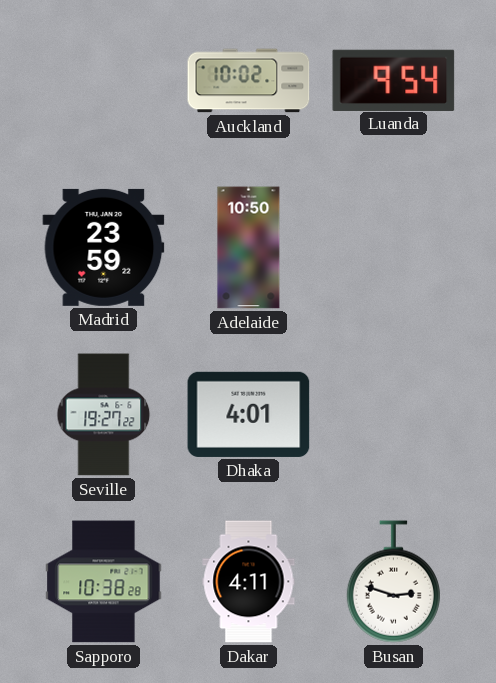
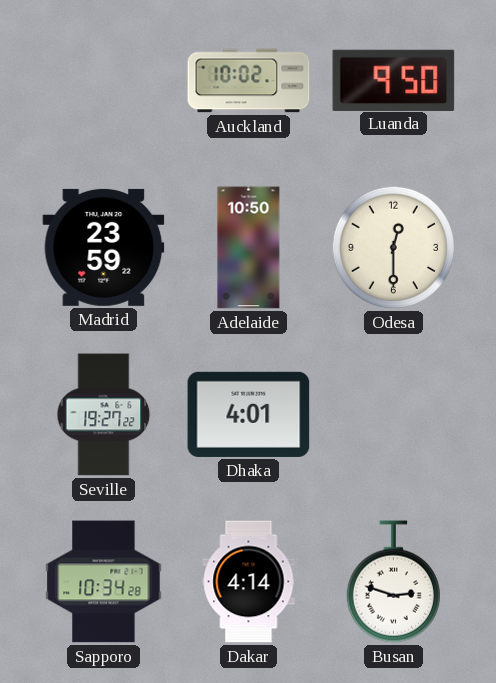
Luanda: 9:54 -> 9:50
Odesa: none -> 12:30
Sapporo: 10:38 -> 10:34
Dakar: 4:11 -> 4:14
